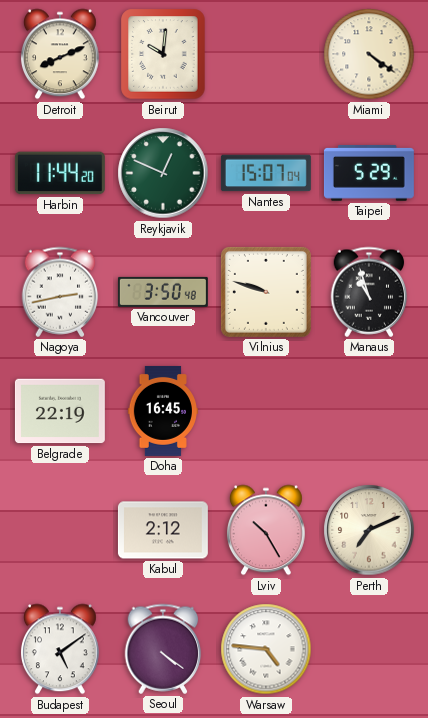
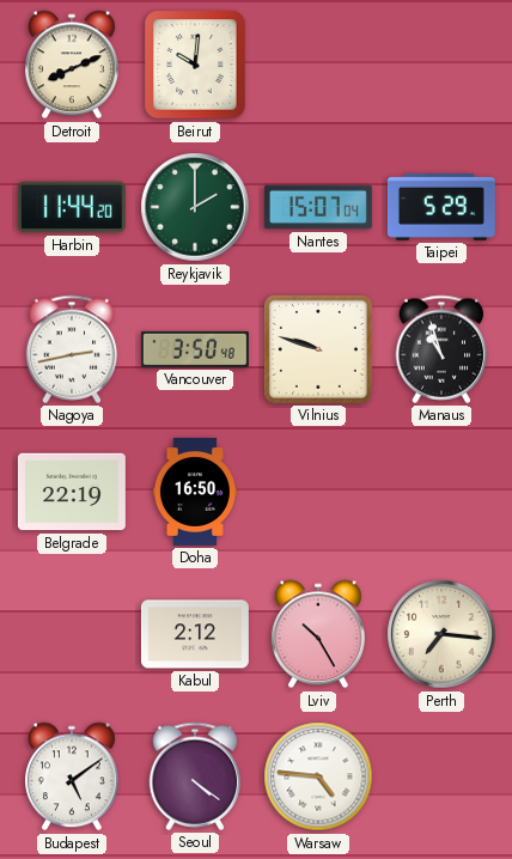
Miami: 4:21 -> none
Reykjavik: 12:49 -> 2:00
Doha: 16:45 -> 16:50
Perth: 7:11 -> 7:16
